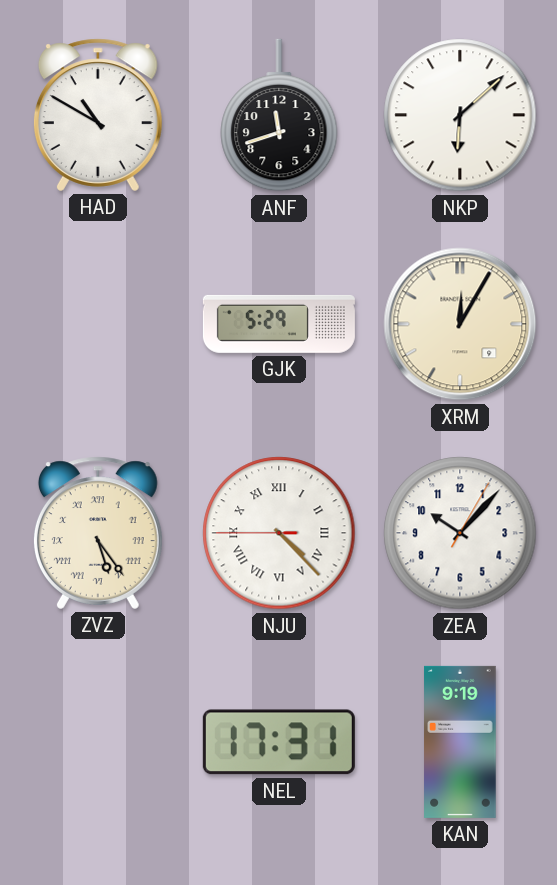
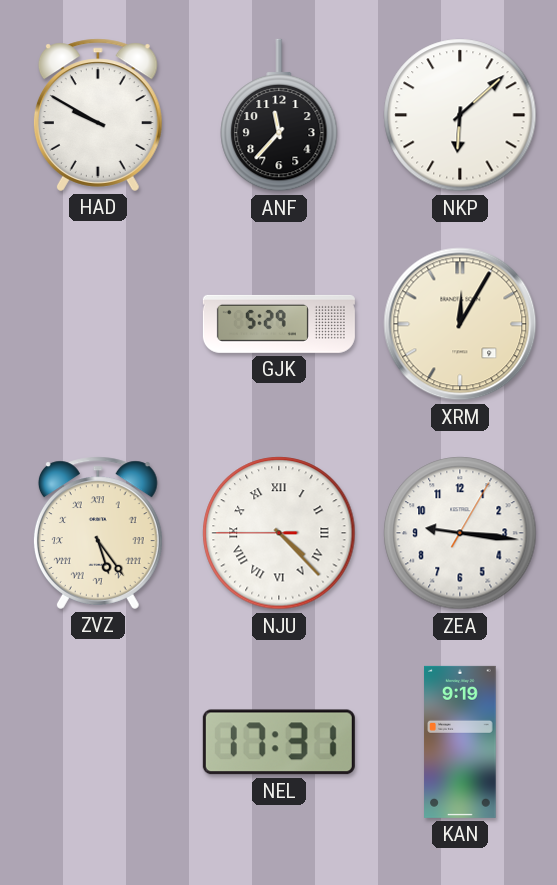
HAD: 10:50 -> 9:50
ANF: 11:42 -> 11:37
ZEA: 10:07 -> 9:16
